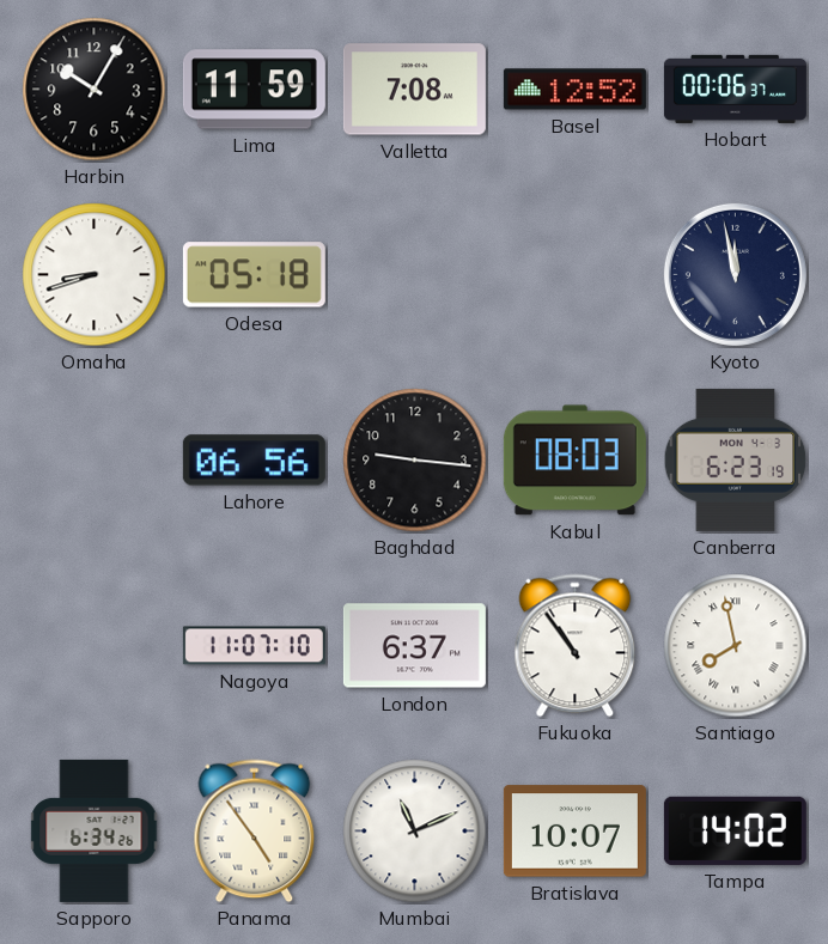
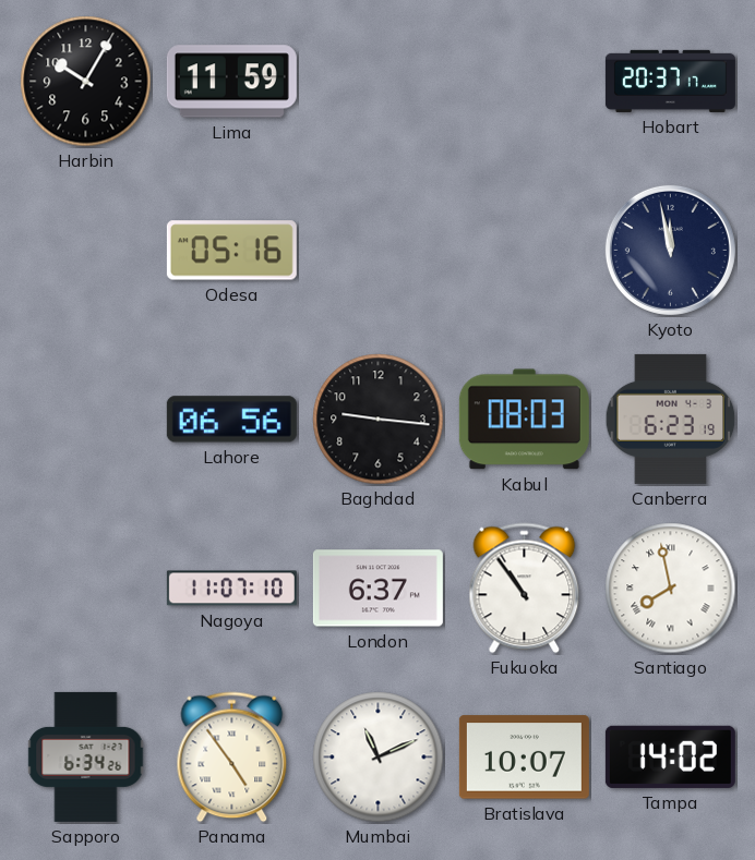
Valletta: 7:08 -> none
Basel: 12:52 -> none
Hobart: 00:06 -> 20:37
Omaha: 8:42 -> none
Odesa: 05:18 -> 05:16
